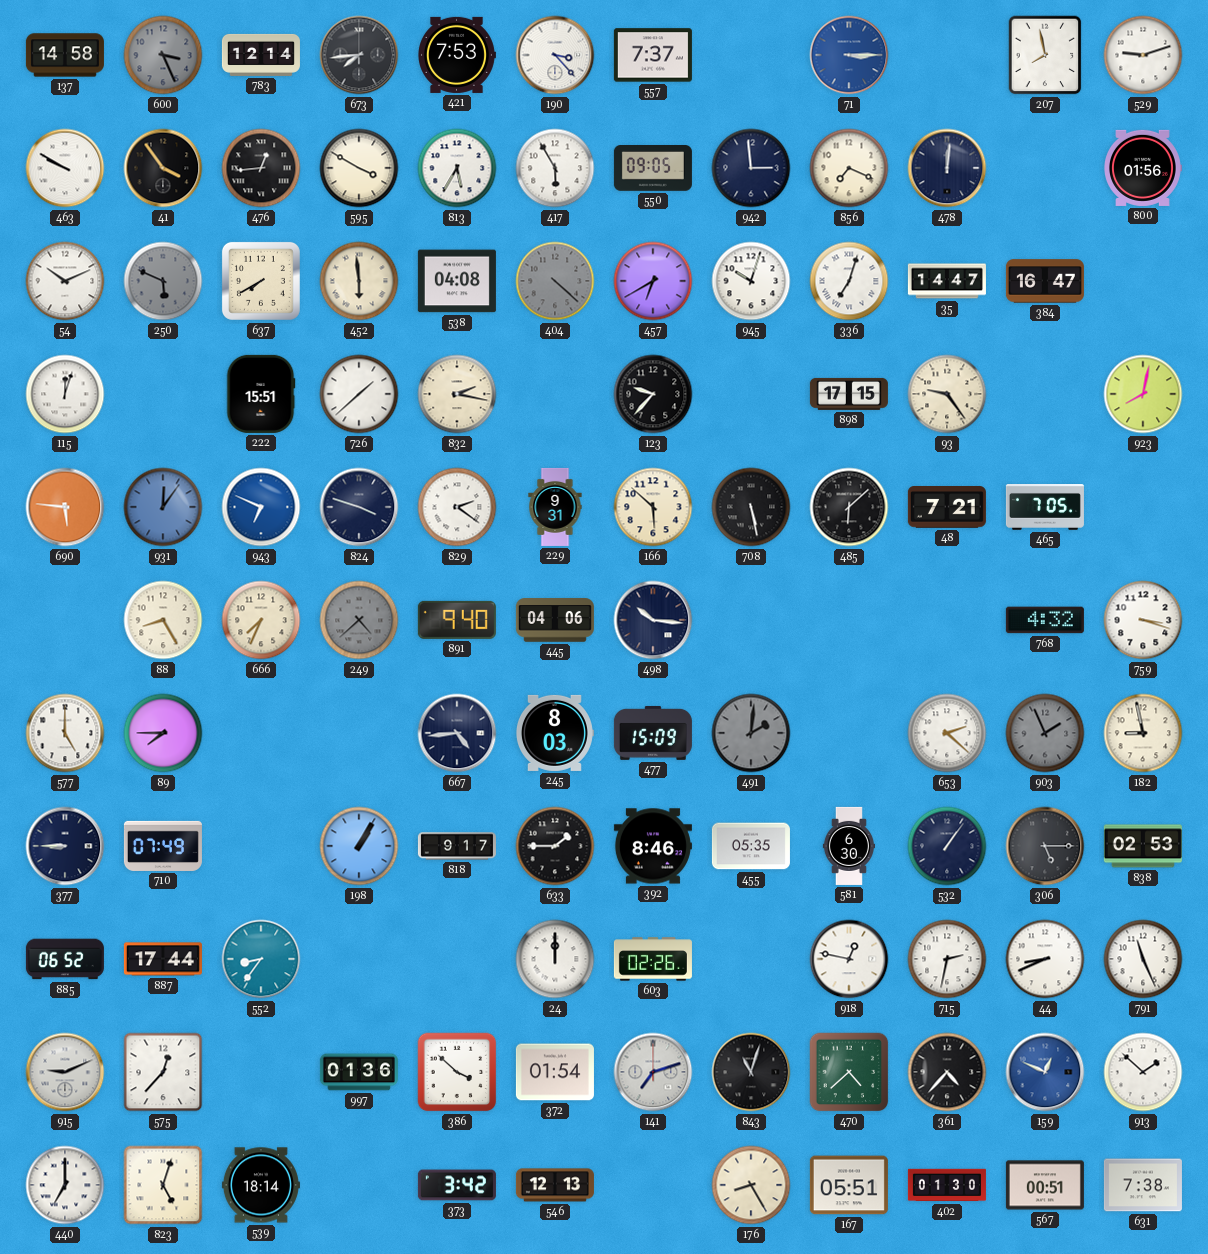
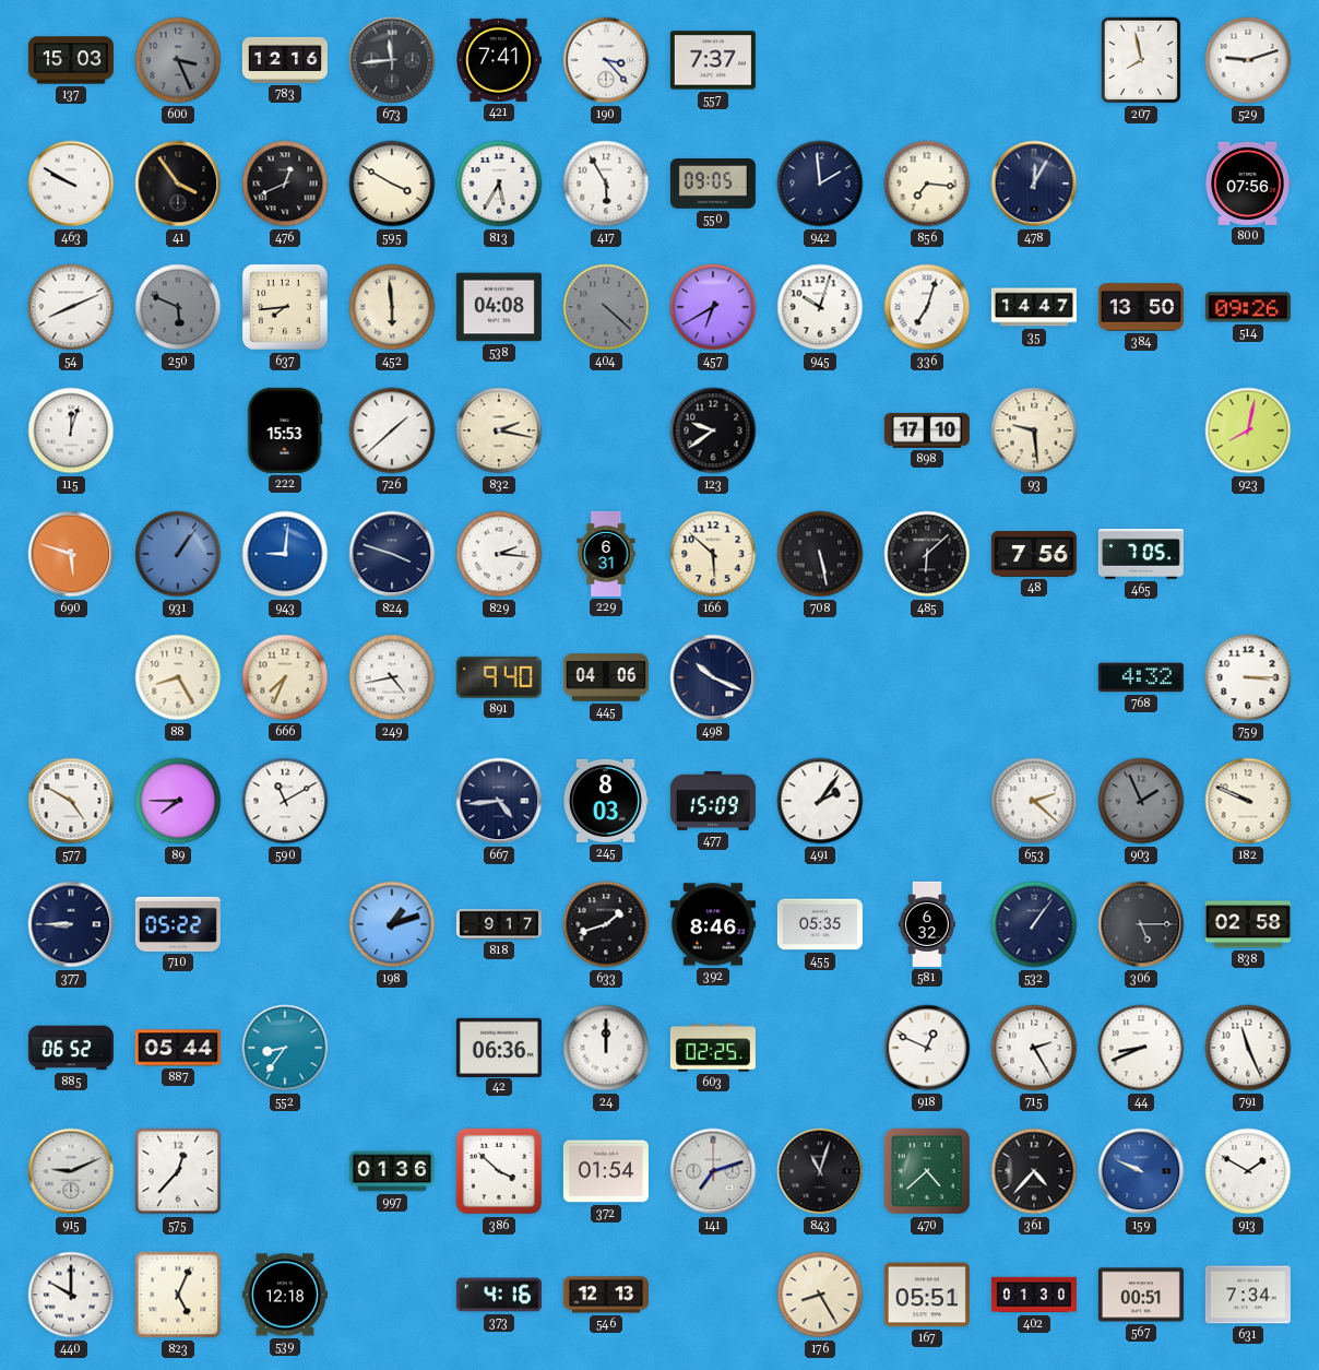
137: 14:58 -> 15:03
783: 12:14 -> 12:16
673: 7:44 -> 11:44
421: 7:53 -> 7:41
71: 3:15 -> none
476: 12:44 -> 12:41
942: 2:59 -> 1:59
856: 7:19 -> 7:16
478: 12:01 -> 12:05
800: 01:56 -> 07:56
54: 10:11 -> 8:11
637: 7:40 -> 7:44
384: 16:47 -> 13:50
514: none -> 09:26
222: 15:51 -> 15:53
123: 9:37 -> 9:39
898: 17:15 -> 17:10
93: 9:24 -> 9:29
690: 5:46 -> 5:48
931: 12:06 -> 1:06
943: 6:49 -> 9:01
829: 2:21 -> 2:16
229: 9:31 -> 6:31
48: 7:21 -> 7:56
249: 4:38 -> 4:43
249 dial: grey -> white
498: 10:16 -> 10:19
759: 3:18 -> 3:15
577: 5:00 -> 4:50
590: none -> 11:10
491: 2:01 -> 2:06
491 dial: grey -> white
182: 8:58 -> 9:49
710: 07:49 -> 05:22
198: 1:05 -> 1:12
633: 1:45 -> 1:42
581: 6:30 -> 6:32
838: 02:53 -> 02:58
887: 17:44 -> 05:44
42: none -> 06:36
603: 02:26 -> 02:25
918: 12:47 -> 12:49
715: 2:32 -> 2:25
159: 12:49 -> 9:49
913: 1:52 -> 1:50
440: 7:00 -> 10:00
823: 5:03 -> 5:04
539: 18:14 -> 12:18
373: 3:42 -> 4:16
631: 7:38 -> 7:34
